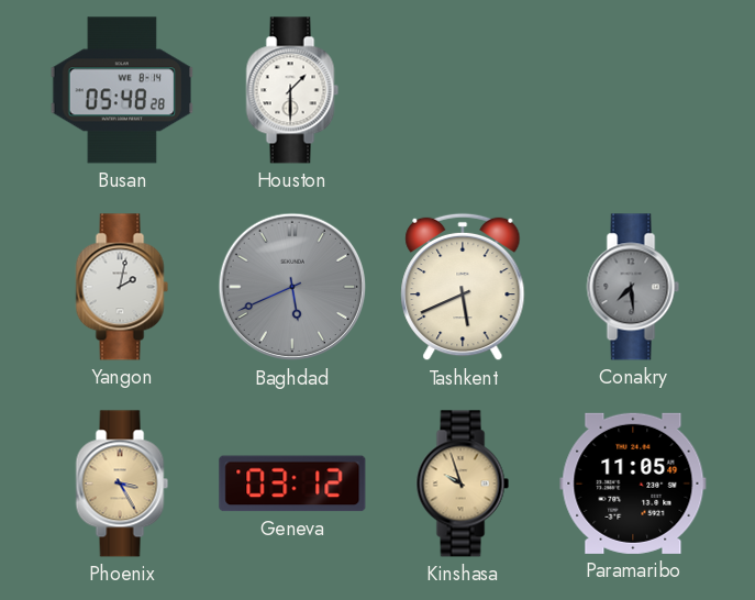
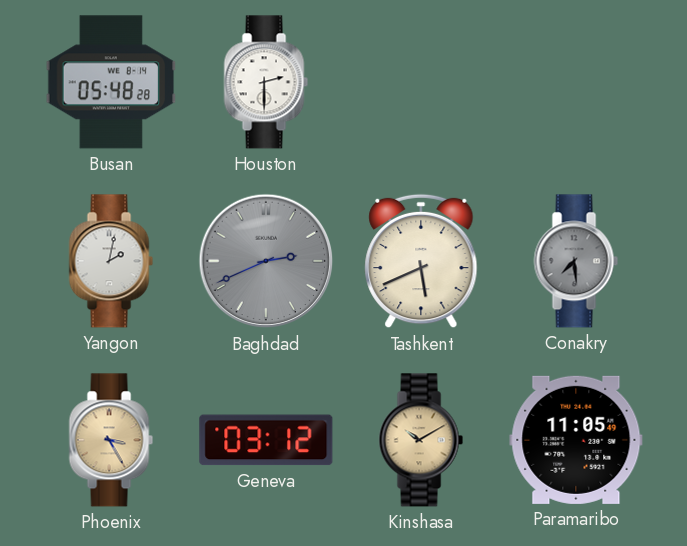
Houston: 1:30 -> 2:30
Baghdad: 5:41 -> 2:41
Kinshasa: 9:57 -> 10:10
